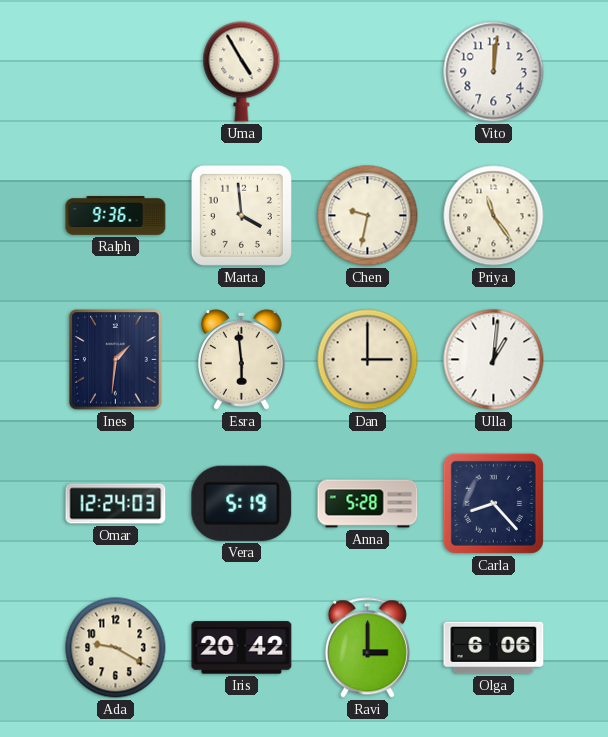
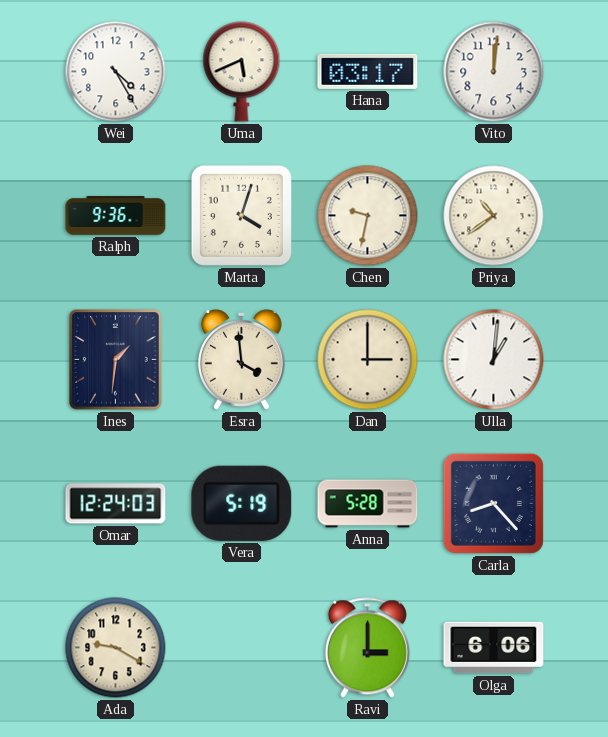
Wei: none -> 4:25
Uma: 4:55 -> 5:41
Hana: none -> 03:17
Marta: 3:59 -> 4:03
Priya: 11:24 -> 10:39
Esra: 5:59 -> 3:59
Iris: 20:42 -> none
